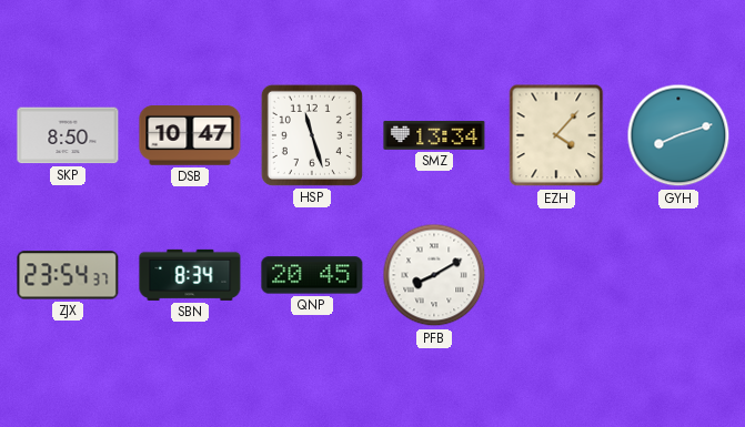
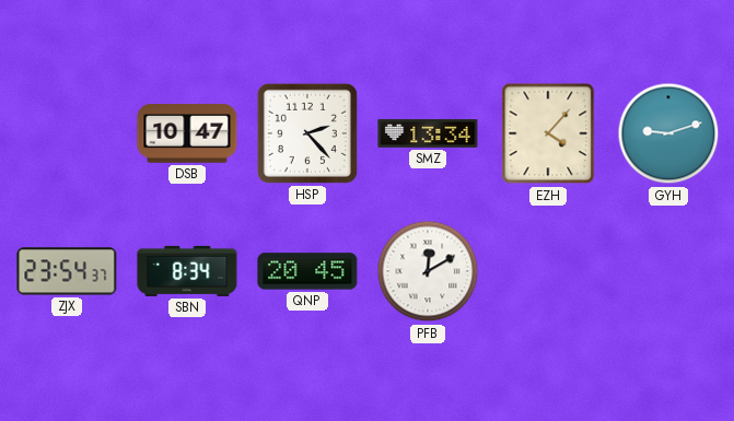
SKP: 8:50 -> none
HSP: 11:27 -> 2:23
GYH: 8:12 -> 9:12
PFB: 8:10 -> 12:10
